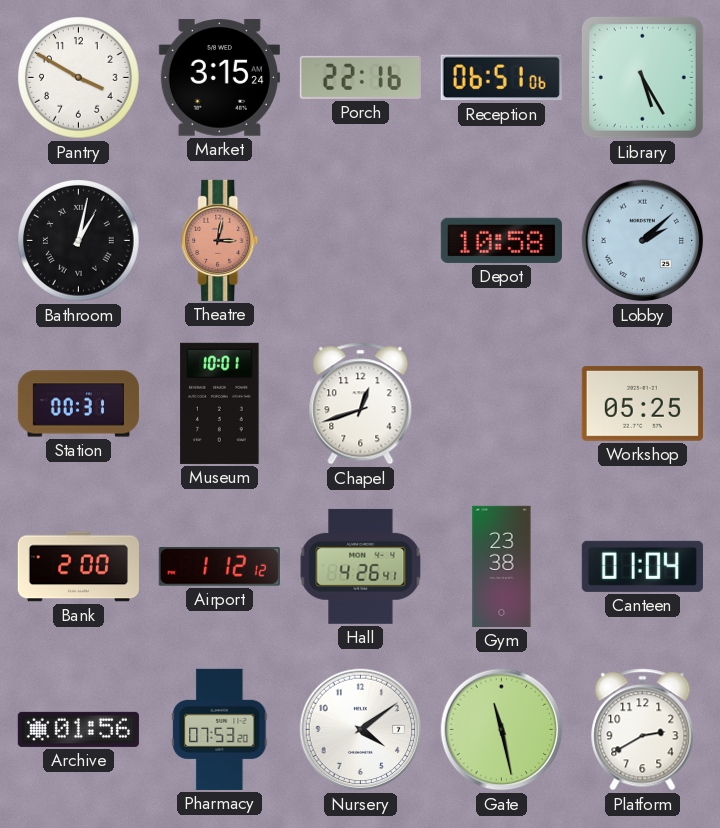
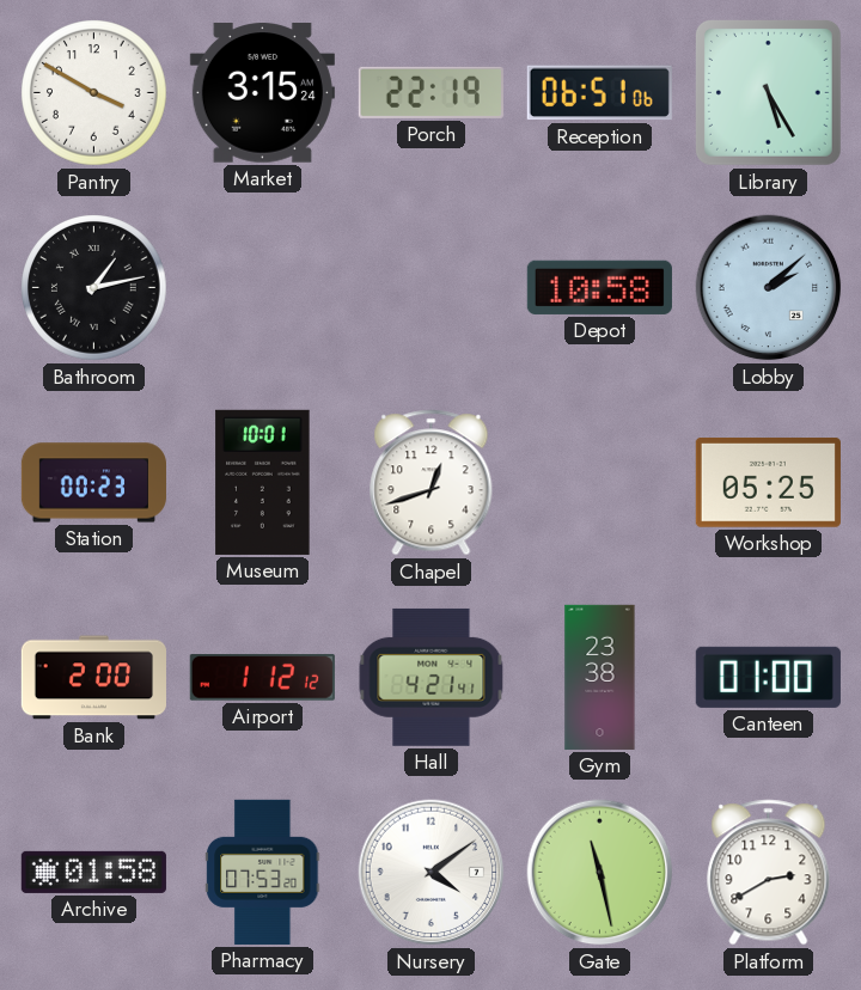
Porch: 22:16 -> 22:19
Bathroom: 1:02 -> 1:13
Theatre: 3:02 -> none
Station: 00:31 -> 00:23
Hall: 4:26 -> 4:21
Canteen: 01:04 -> 01:00
Archive: 01:56 -> 01:58
